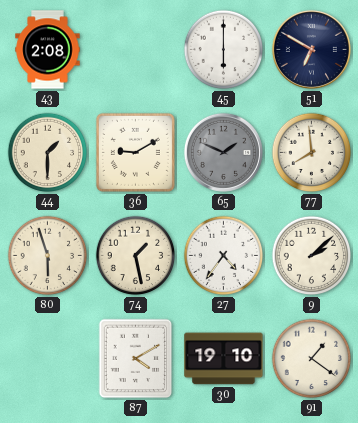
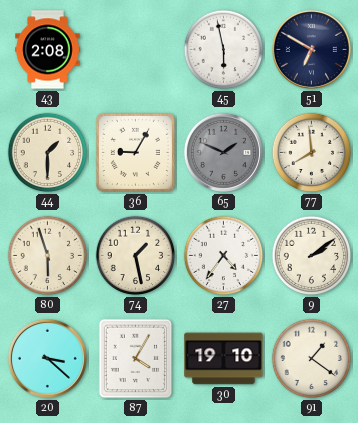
45: 6:00 -> 5:58
36: 9:10 -> 9:05
9: 2:08 -> 2:09
20: none -> 3:22
87: 4:10 -> 4:05
